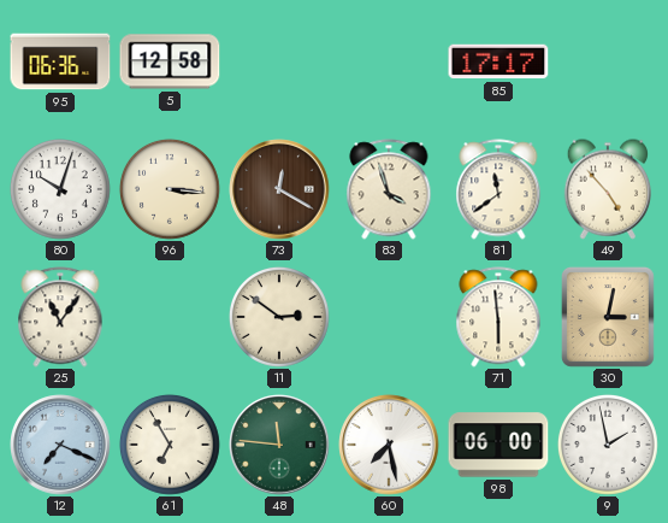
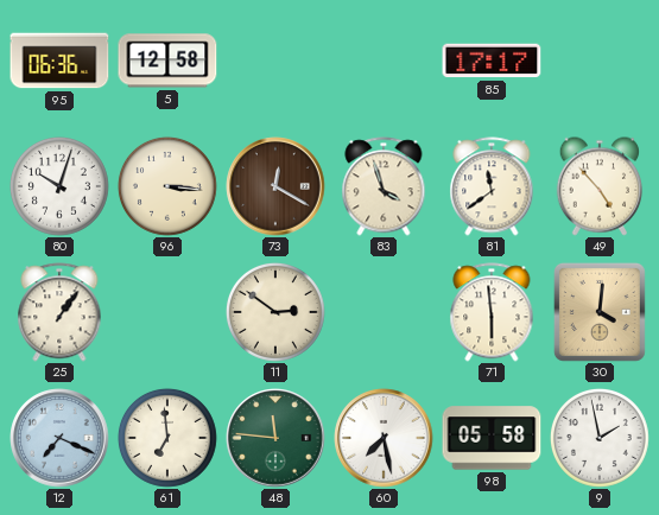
25: 11:06 -> 1:06
30: 3:02 -> 4:01
61: 6:55 -> 6:59
98: 06:00 -> 05:58
